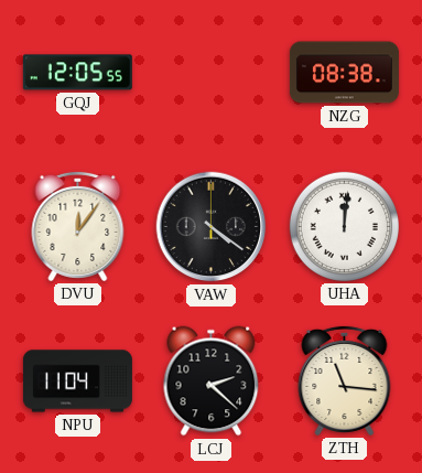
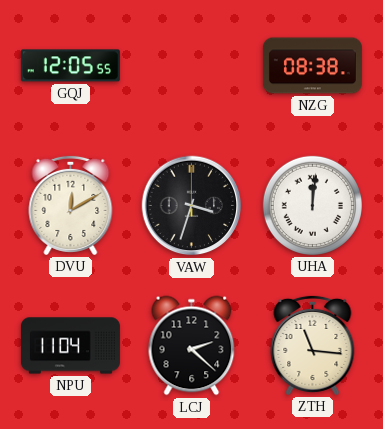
DVU: 12:06 -> 12:10
VAW: 4:21 -> 3:33
